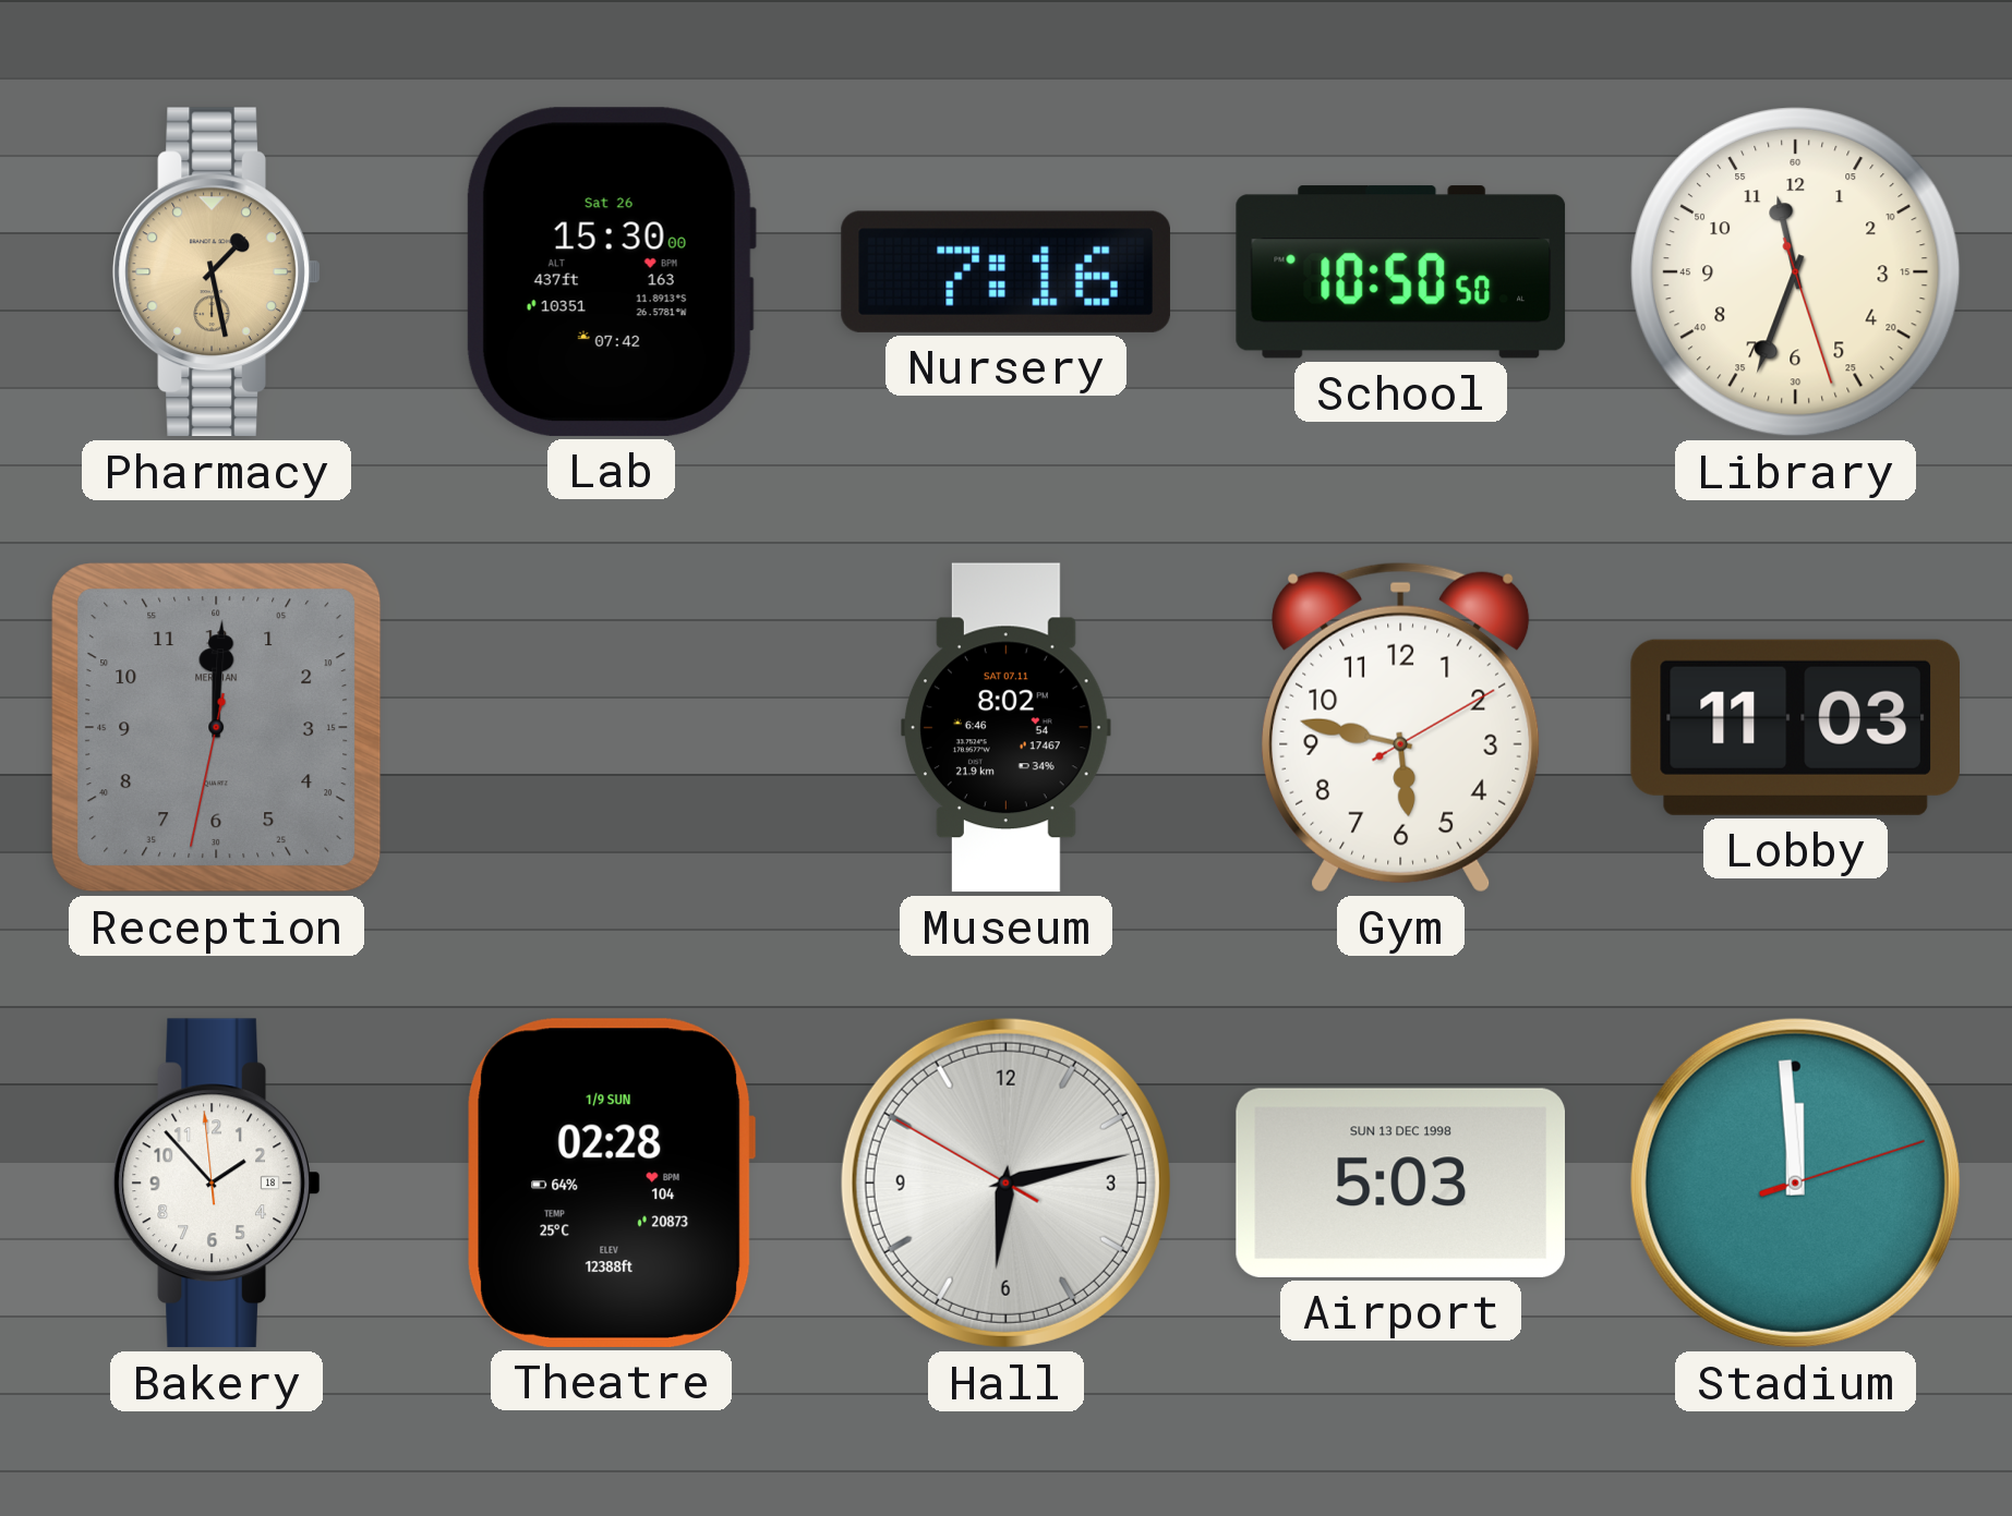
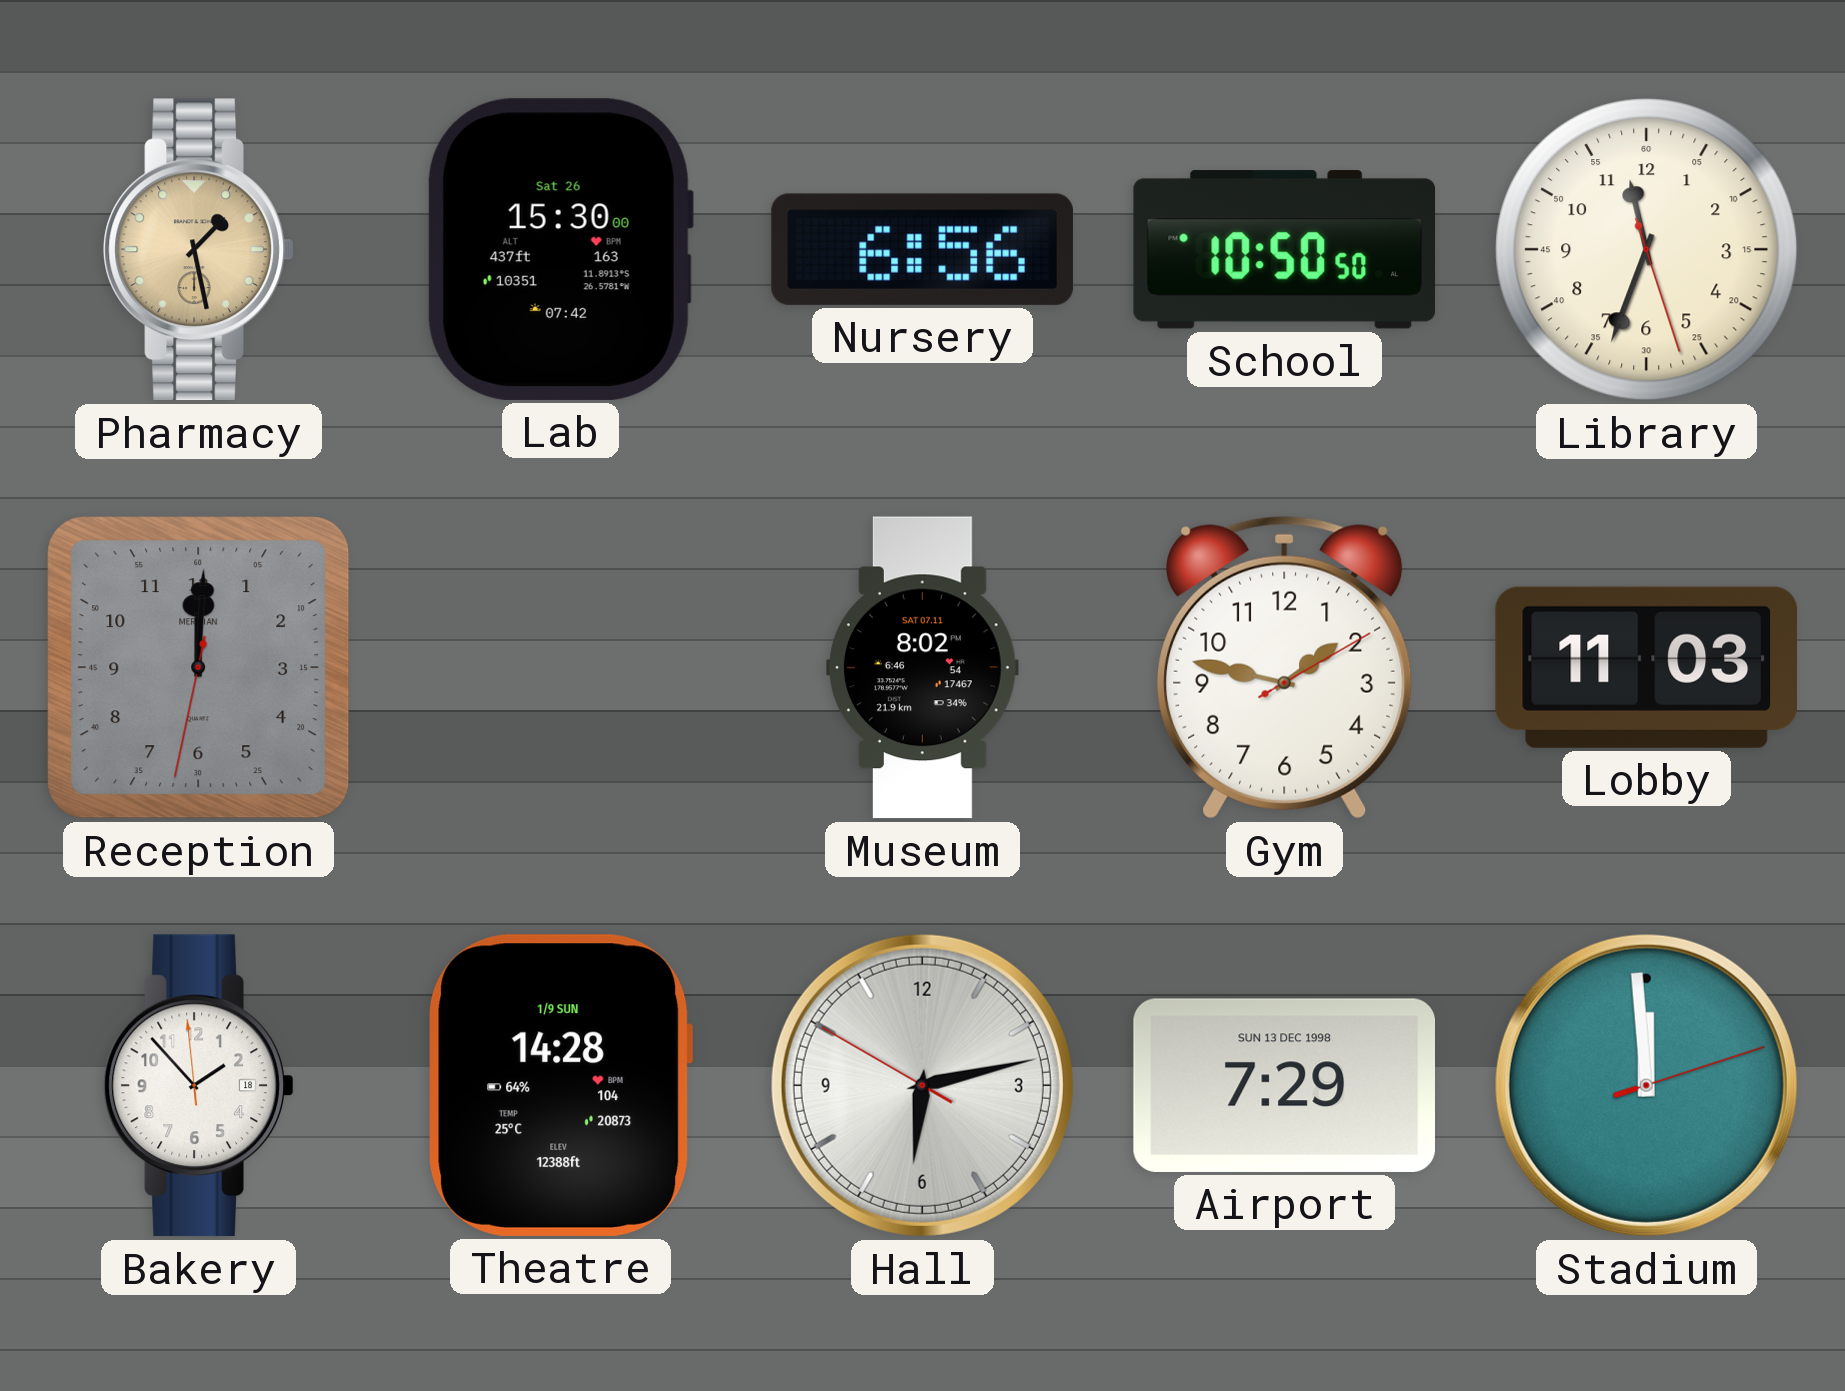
Nursery: 7:16 -> 6:56
Gym: 5:47 -> 1:47
Theatre: 02:28 -> 14:28
Airport: 5:03 -> 7:29
